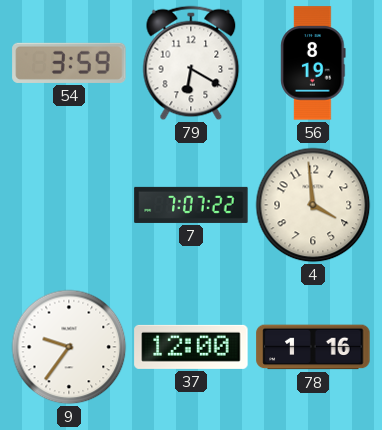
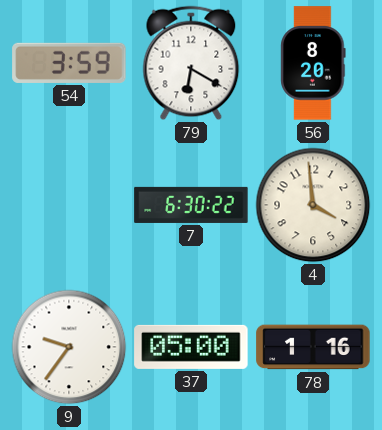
56: 8:19 -> 8:20
7: 7:07 -> 6:30
37: 12:00 -> 05:00
